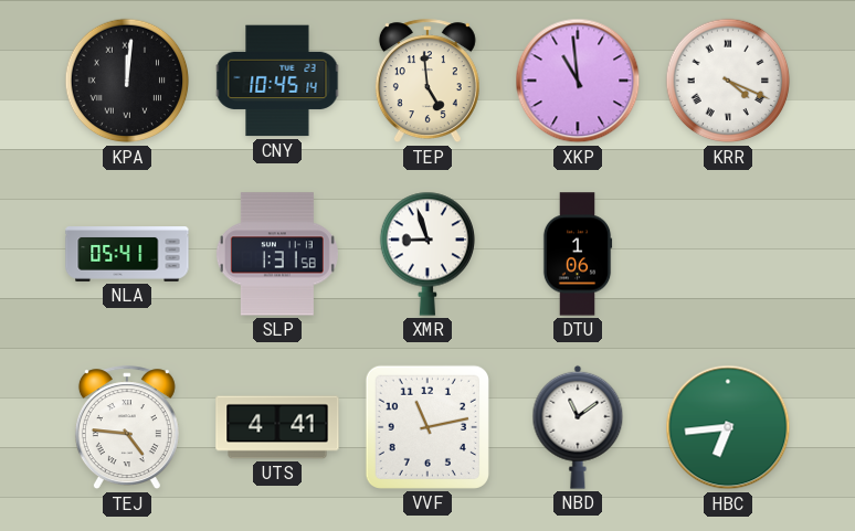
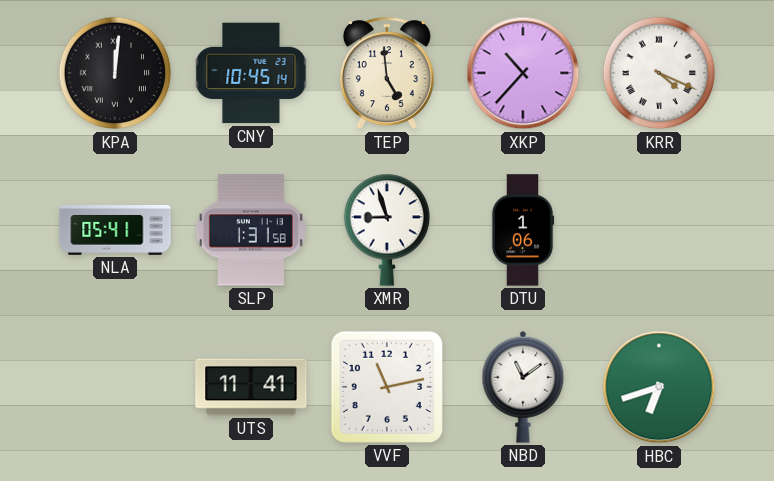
XKP: 10:59 -> 10:37
TEJ: 4:46 -> none
UTS: 4:41 -> 11:41
HBC: 6:44 -> 6:42
